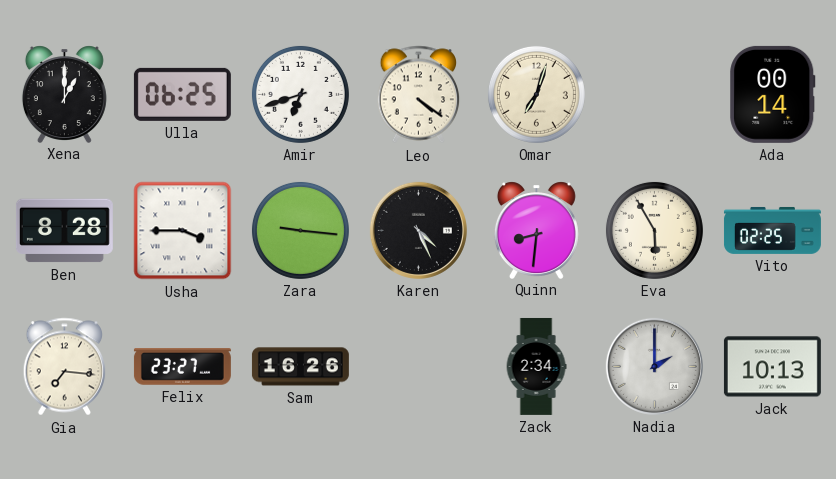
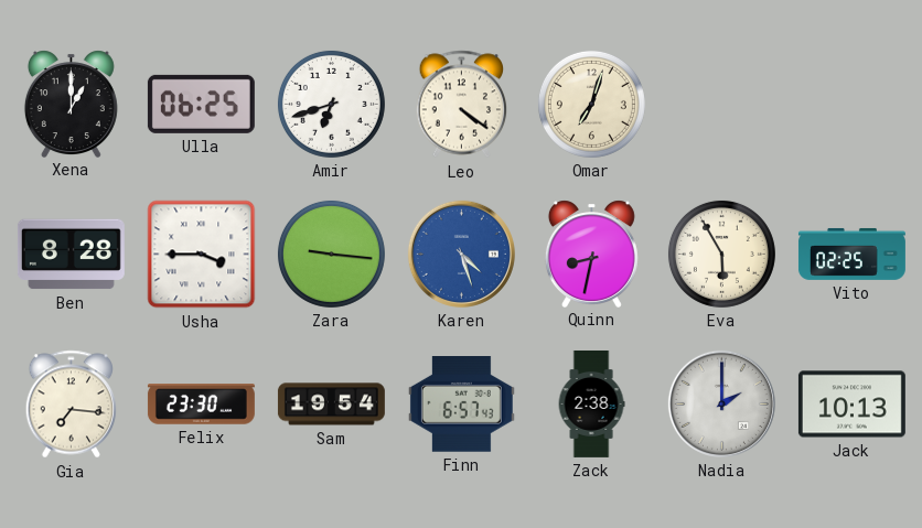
Ada: 00:14 -> none
Karen: 4:26 -> 4:27
Karen dial: black -> blue
Quinn: 8:31 -> 8:32
Felix: 23:27 -> 23:30
Sam: 16:26 -> 19:54
Finn: none -> 6:57
Zack: 2:34 -> 2:38
